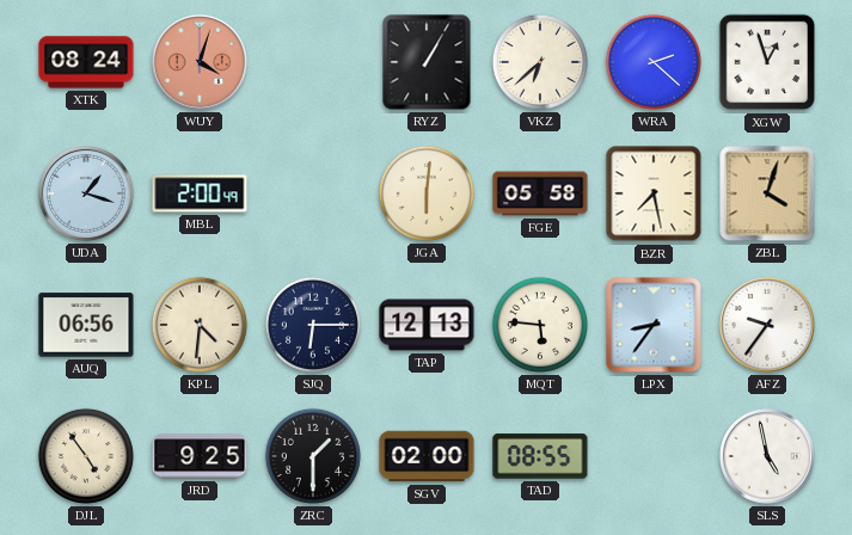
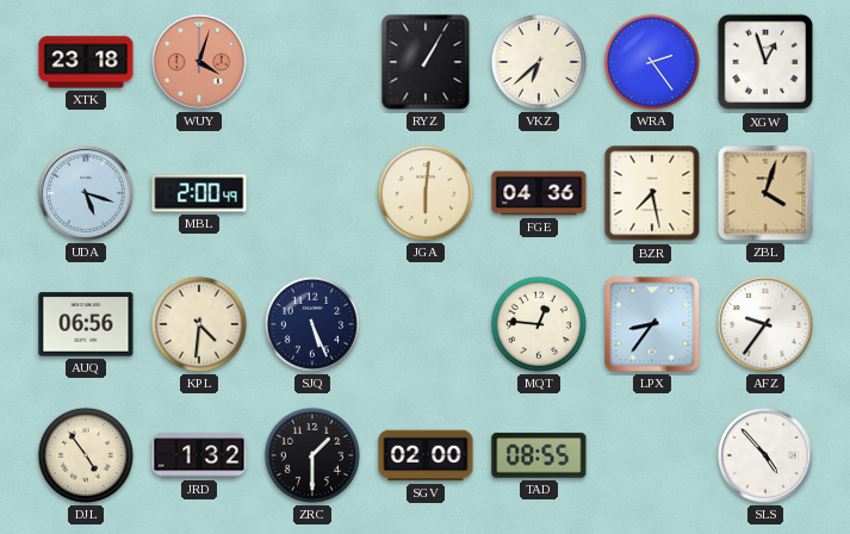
XTK: 08:24 -> 23:18
WRA: 2:22 -> 2:24
UDA: 1:18 -> 5:18
FGE: 05:58 -> 04:36
SJQ: 6:15 -> 5:26
TAP: 12:13 -> none
MQT: 5:46 -> 12:46
JRD: 9:25 -> 1:32
SLS: 4:58 -> 4:53
